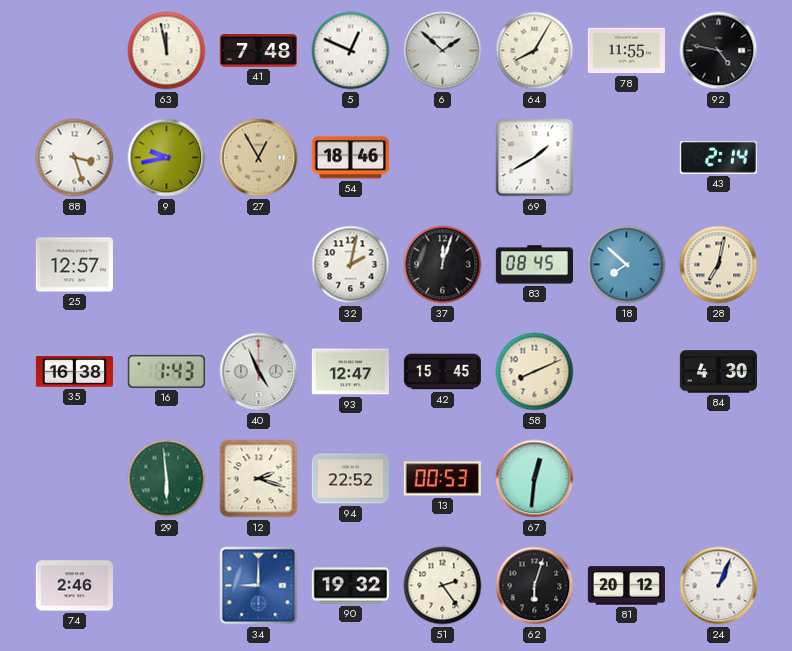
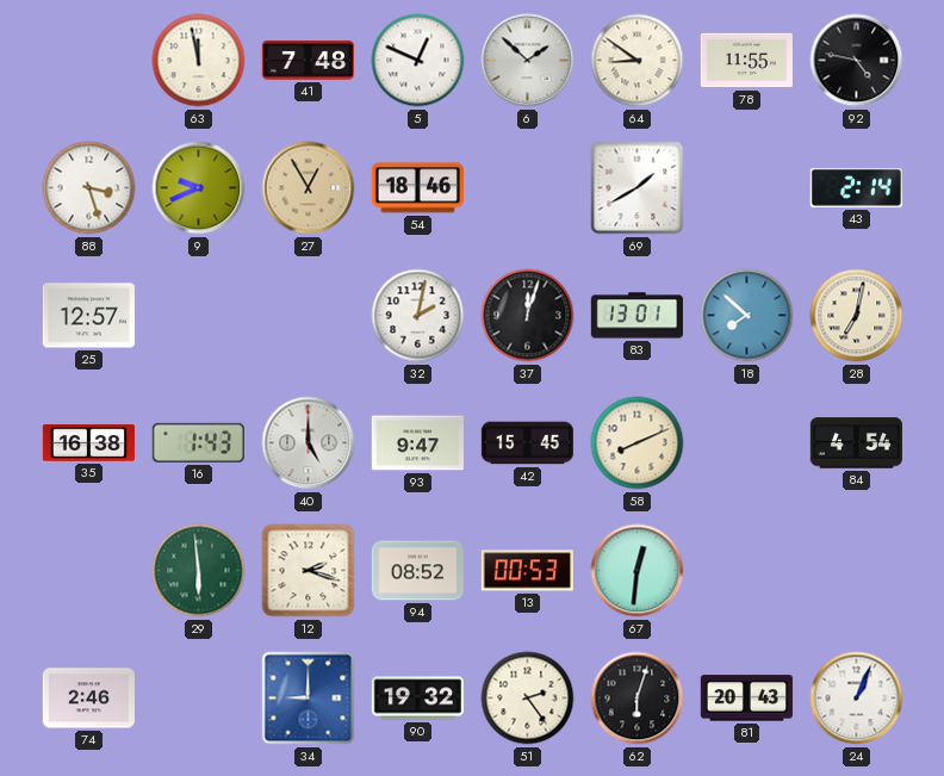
64: 8:05 -> 8:51
9: 9:43 -> 9:41
83: 08:45 -> 13:01
40: 4:56 -> 5:00
93: 12:47 -> 9:47
84: 4:30 -> 4:54
94: 22:52 -> 08:52
81: 20:12 -> 20:43
